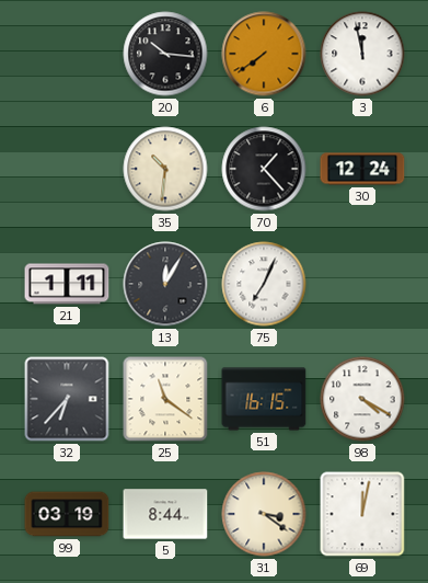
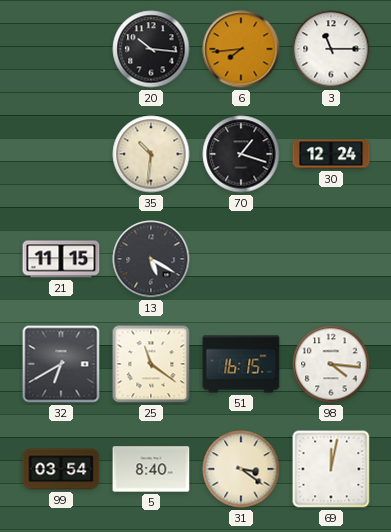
6: 7:39 -> 7:44
3: 11:58 -> 11:15
70: 1:23 -> 1:18
21: 1:11 -> 11:15
13: 12:05 -> 5:20
75: 7:04 -> none
32: 6:37 -> 6:40
98: 4:20 -> 4:16
99: 03:19 -> 03:54
5: 8:44 -> 8:40
